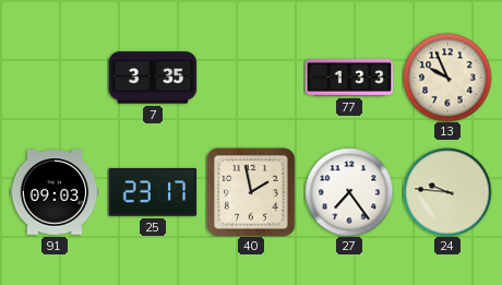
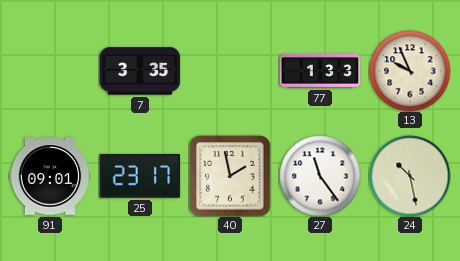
91: 09:03 -> 09:01
27: 7:24 -> 11:24
24: 9:46 -> 10:28
